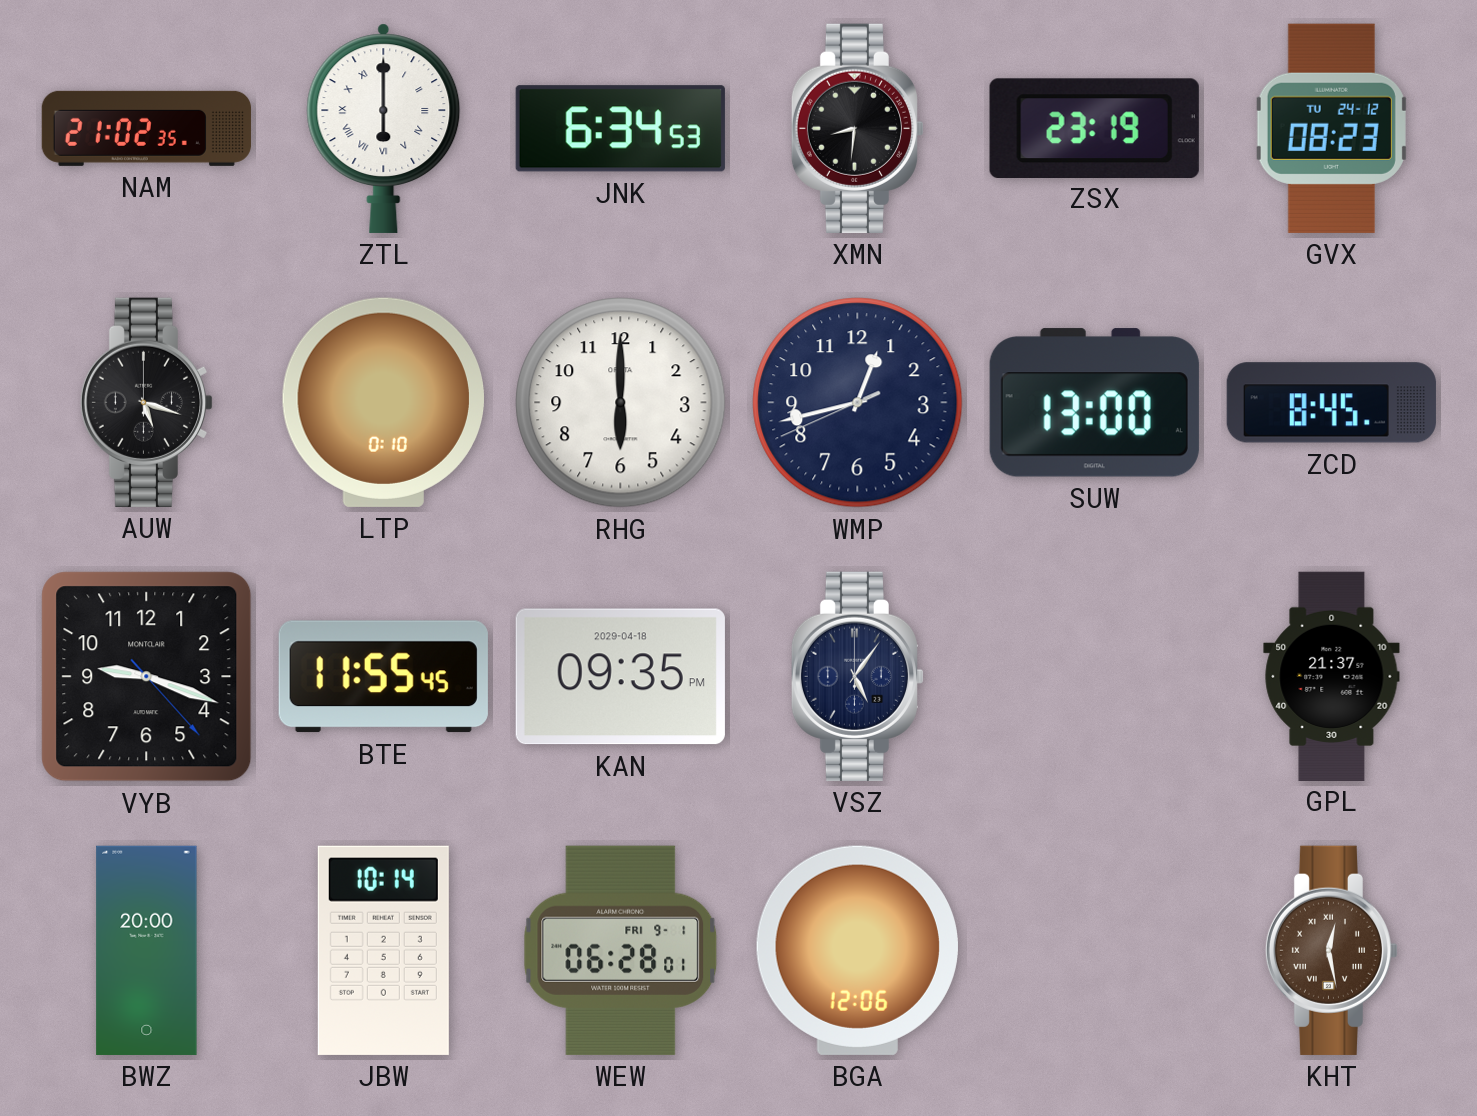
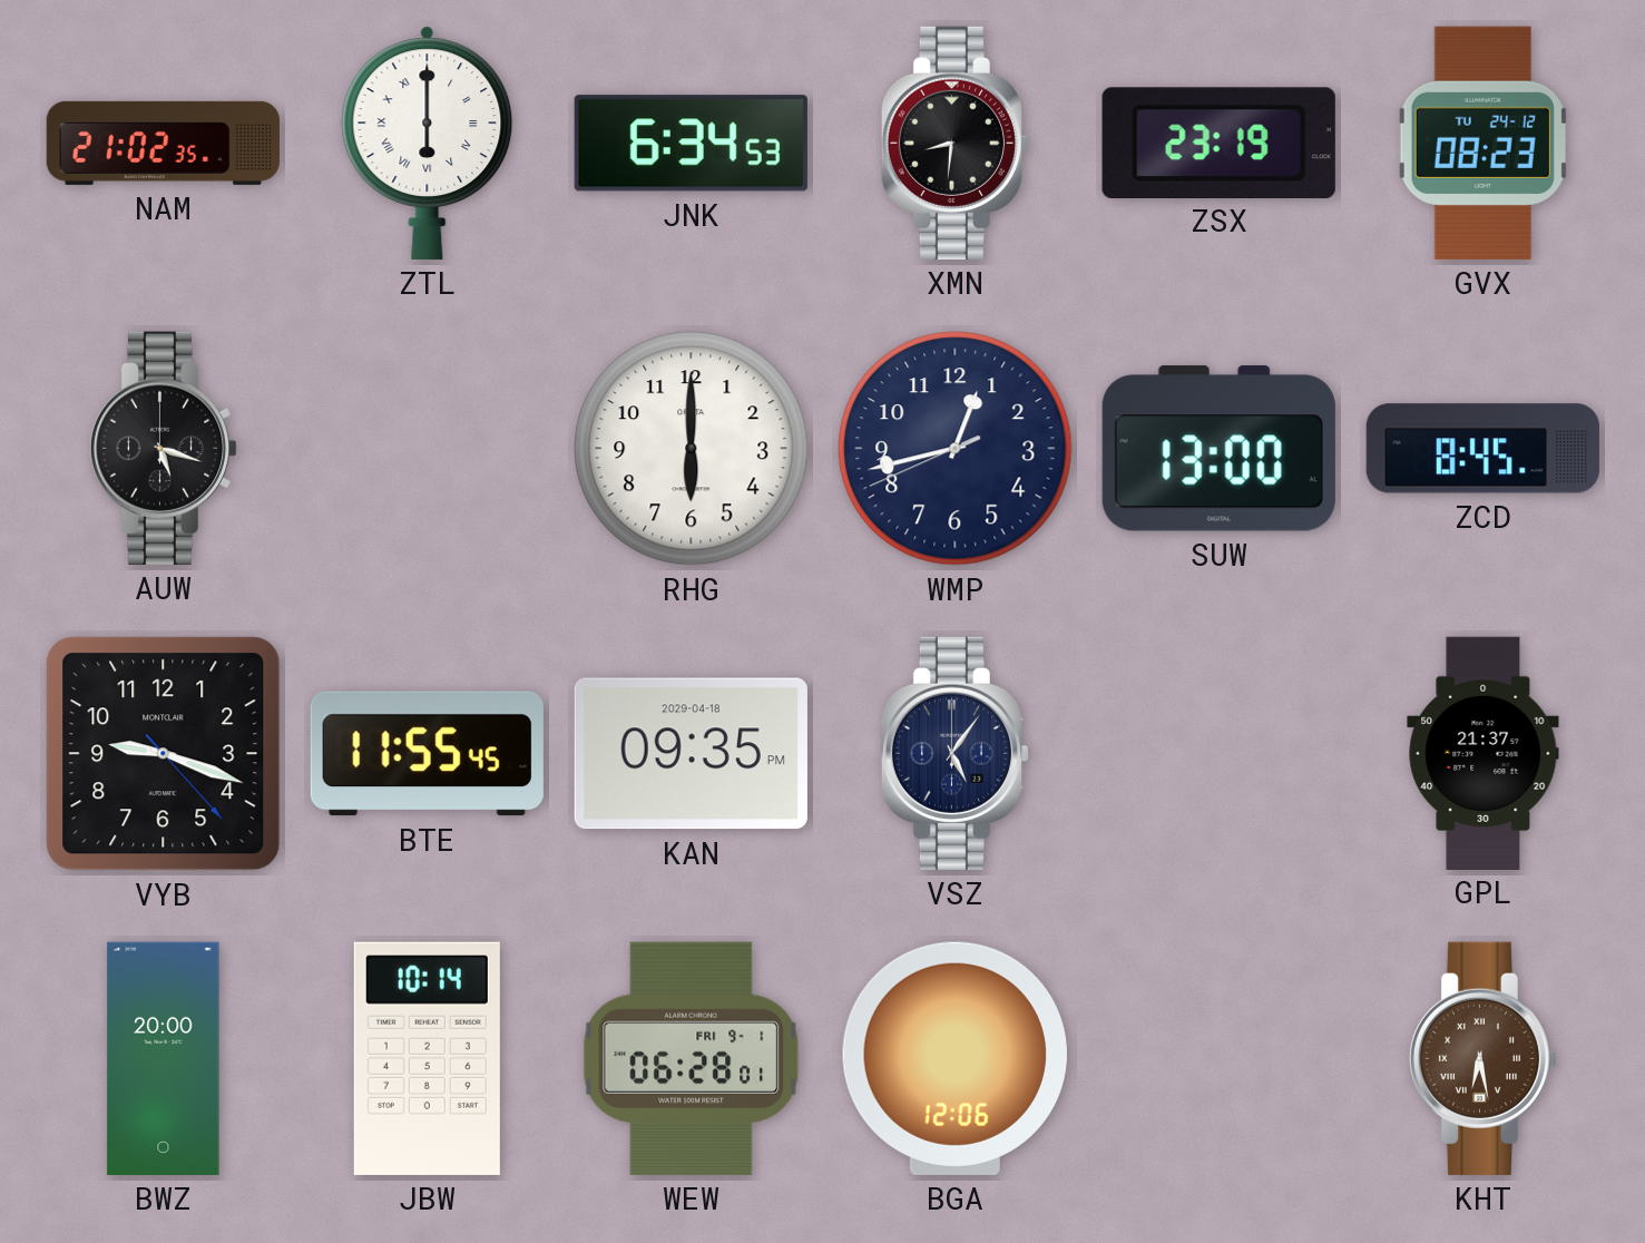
LTP: 0:10 -> none
KHT: 12:28 -> 6:28
